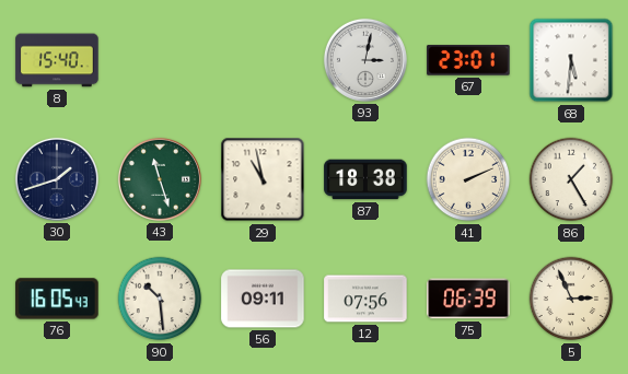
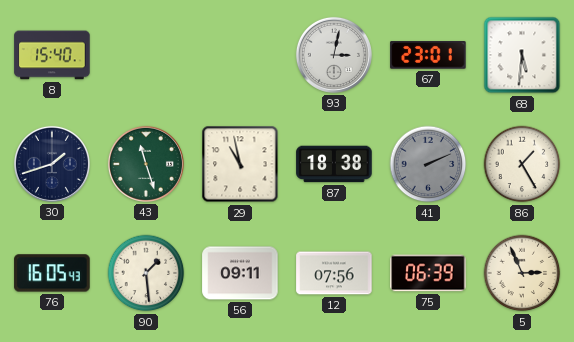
41 dial: cream -> grey
90: 10:29 -> 1:29
